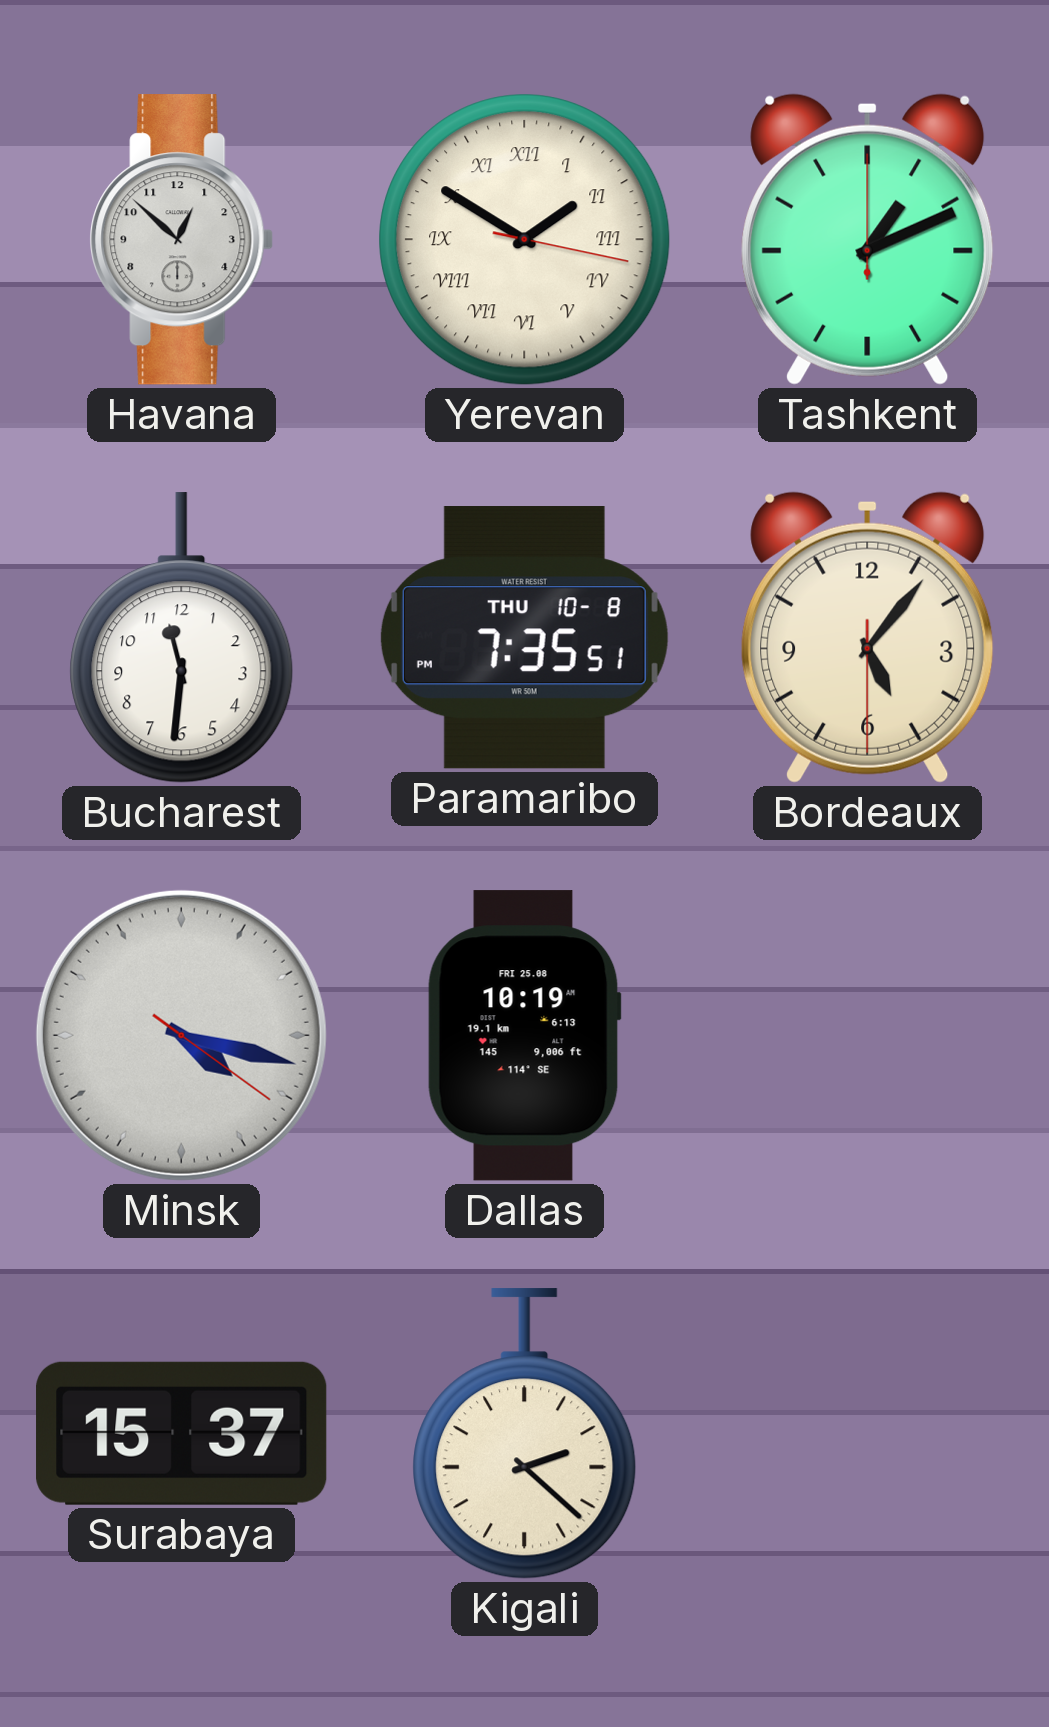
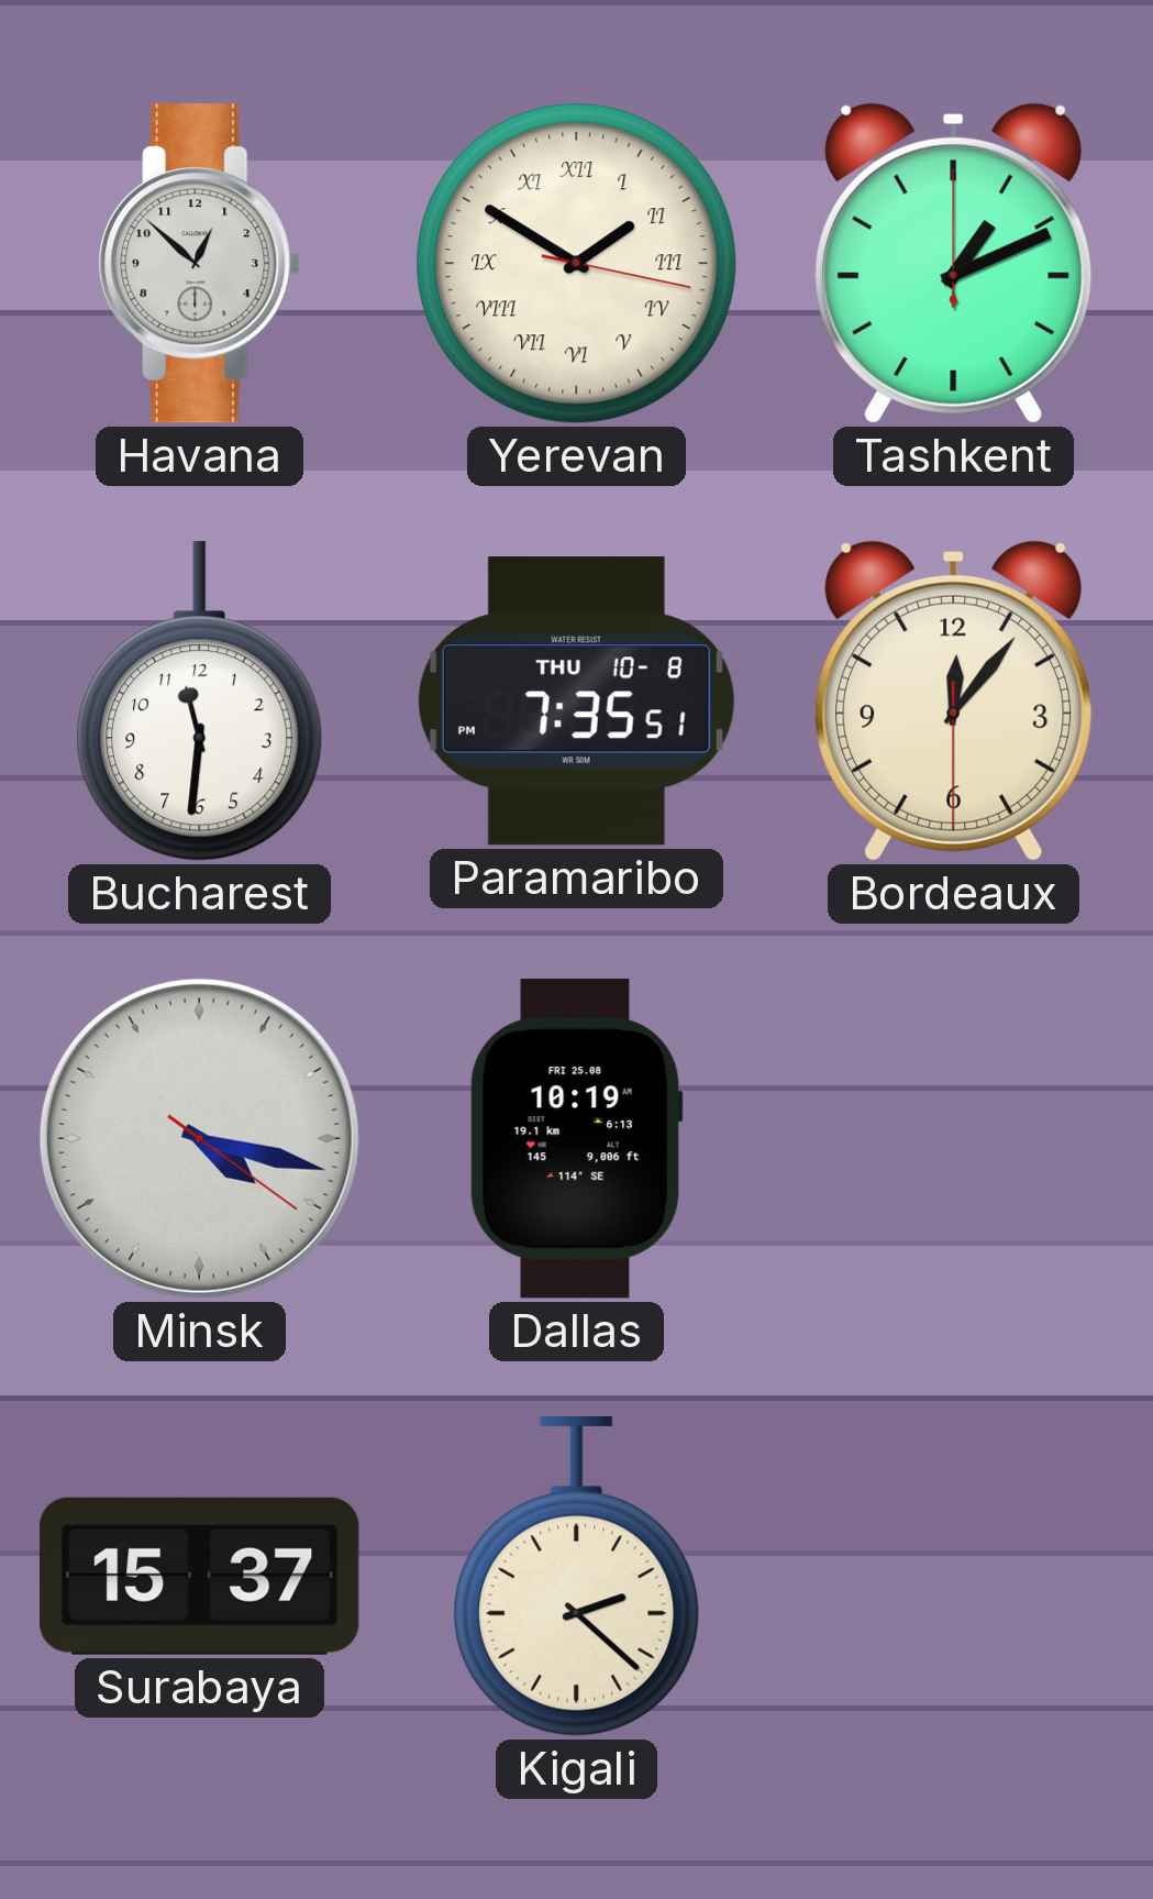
Bordeaux: 5:06 -> 12:06
